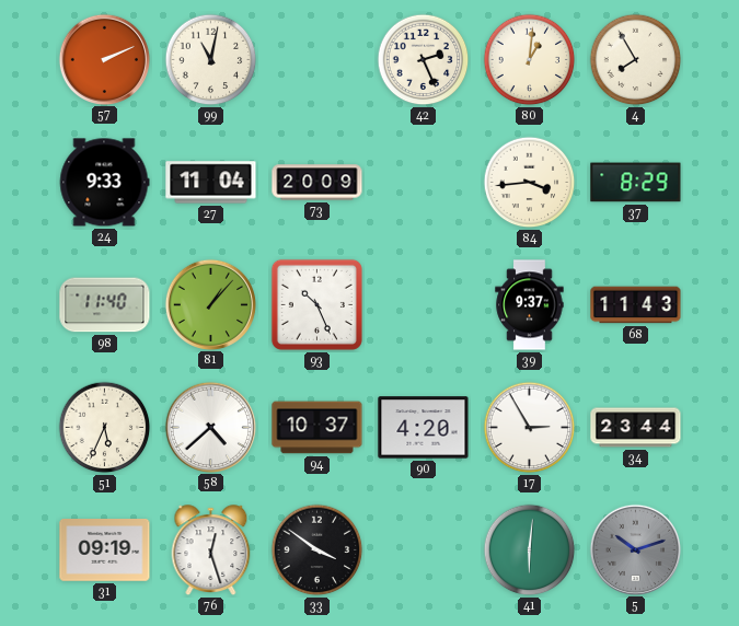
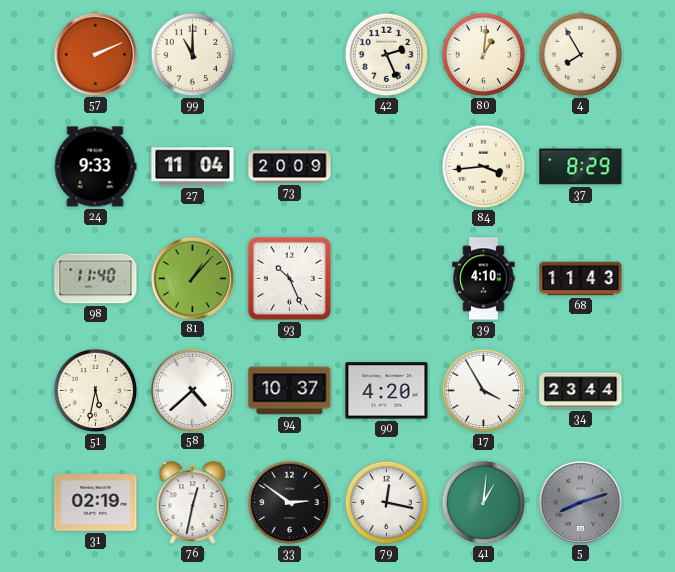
99: 11:02 -> 11:00
39: 9:37 -> 4:10
51: 5:34 -> 5:32
17: 2:55 -> 3:55
31: 09:19 -> 02:19
76: 12:27 -> 12:32
33: 3:51 -> 2:51
79: none -> 12:17
41: 6:01 -> 1:01
5: 10:12 -> 8:12
